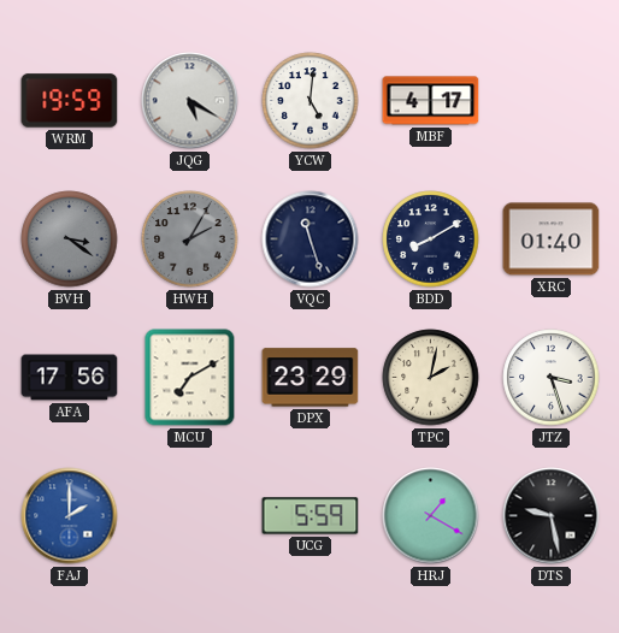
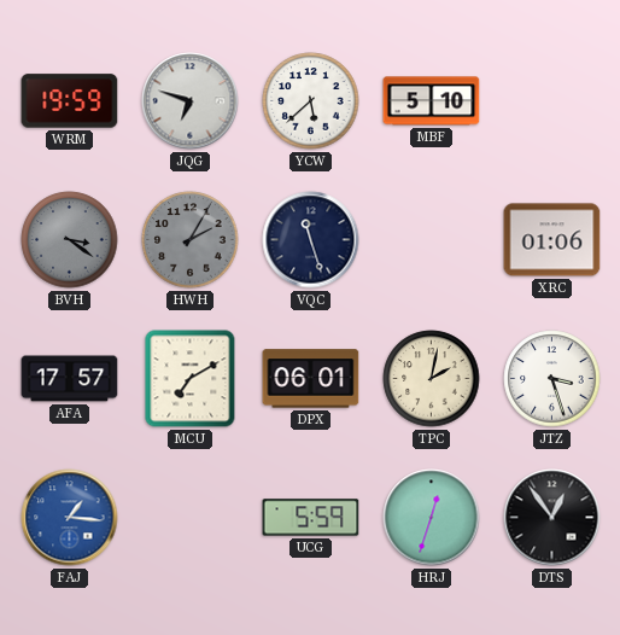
JQG: 5:20 -> 6:48
YCW: 5:01 -> 5:38
MBF: 4:17 -> 5:10
BDD: 8:10 -> none
XRC: 01:40 -> 01:06
AFA: 17:56 -> 17:57
DPX: 23:29 -> 06:01
FAJ: 2:00 -> 1:16
HRJ: 1:20 -> 12:33
DTS: 9:28 -> 12:54
